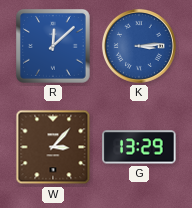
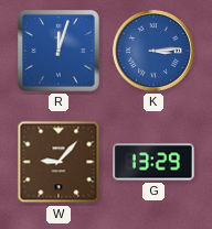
R: 12:08 -> 12:03
W: 3:07 -> 9:07
